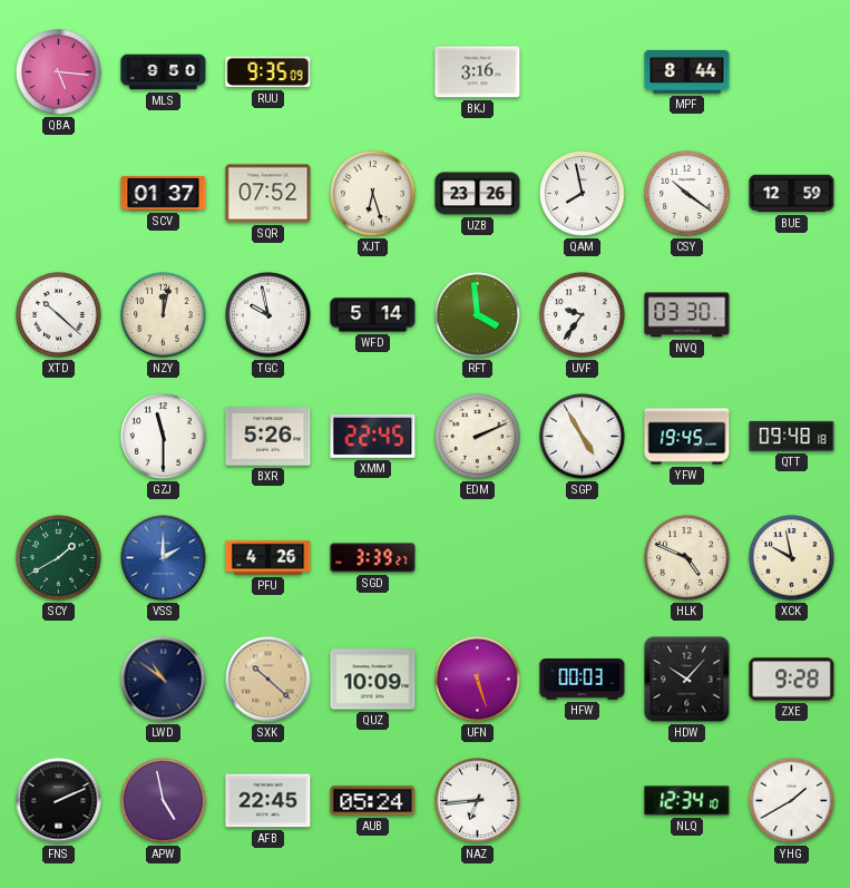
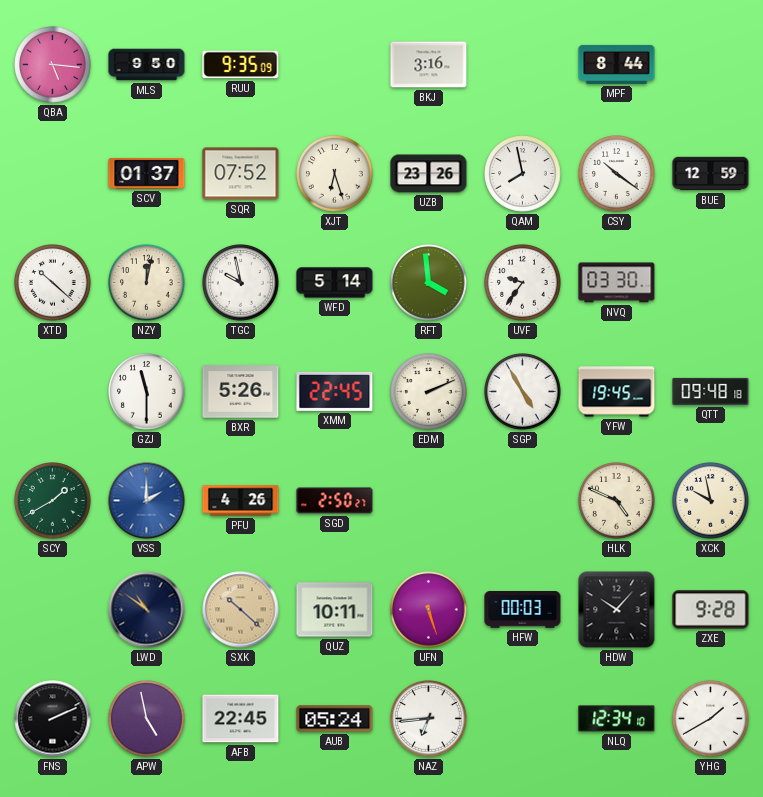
SGD: 3:39 -> 2:50
QUZ: 10:09 -> 10:11
